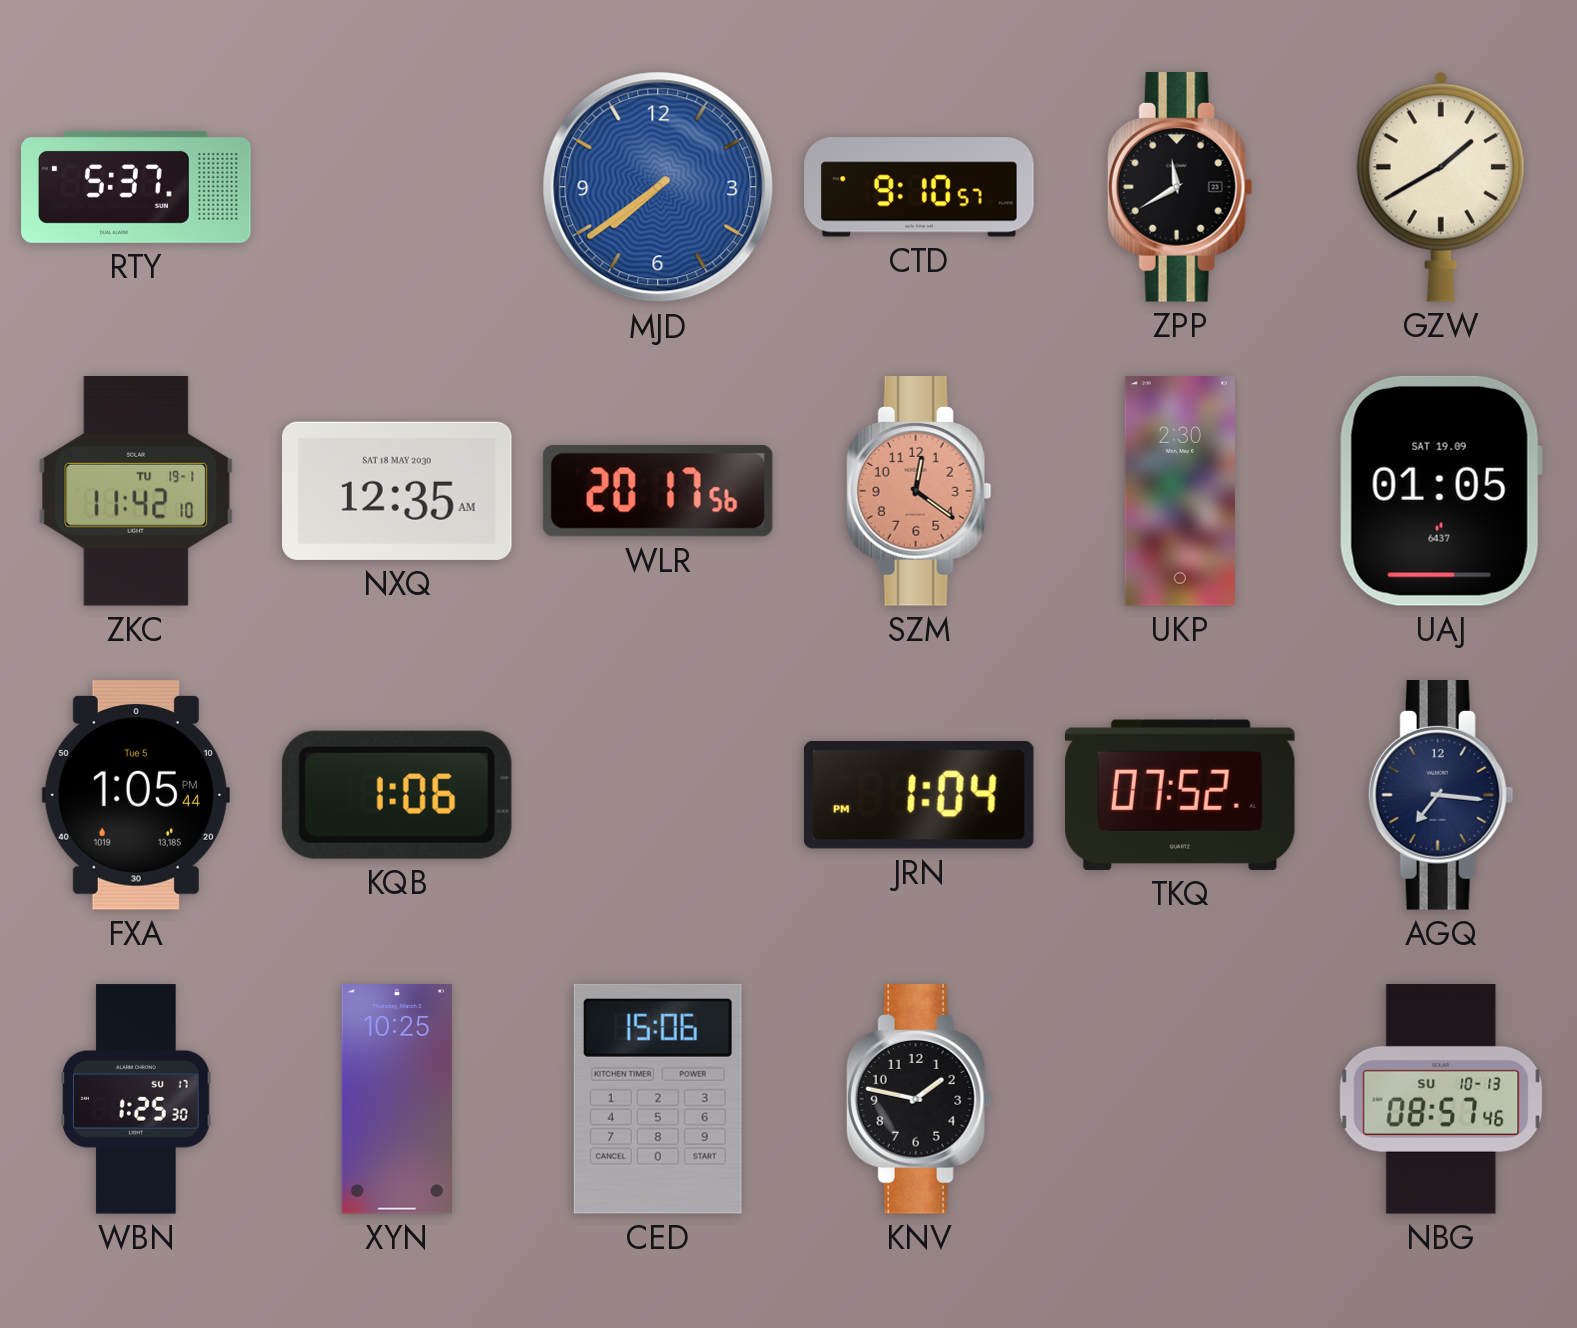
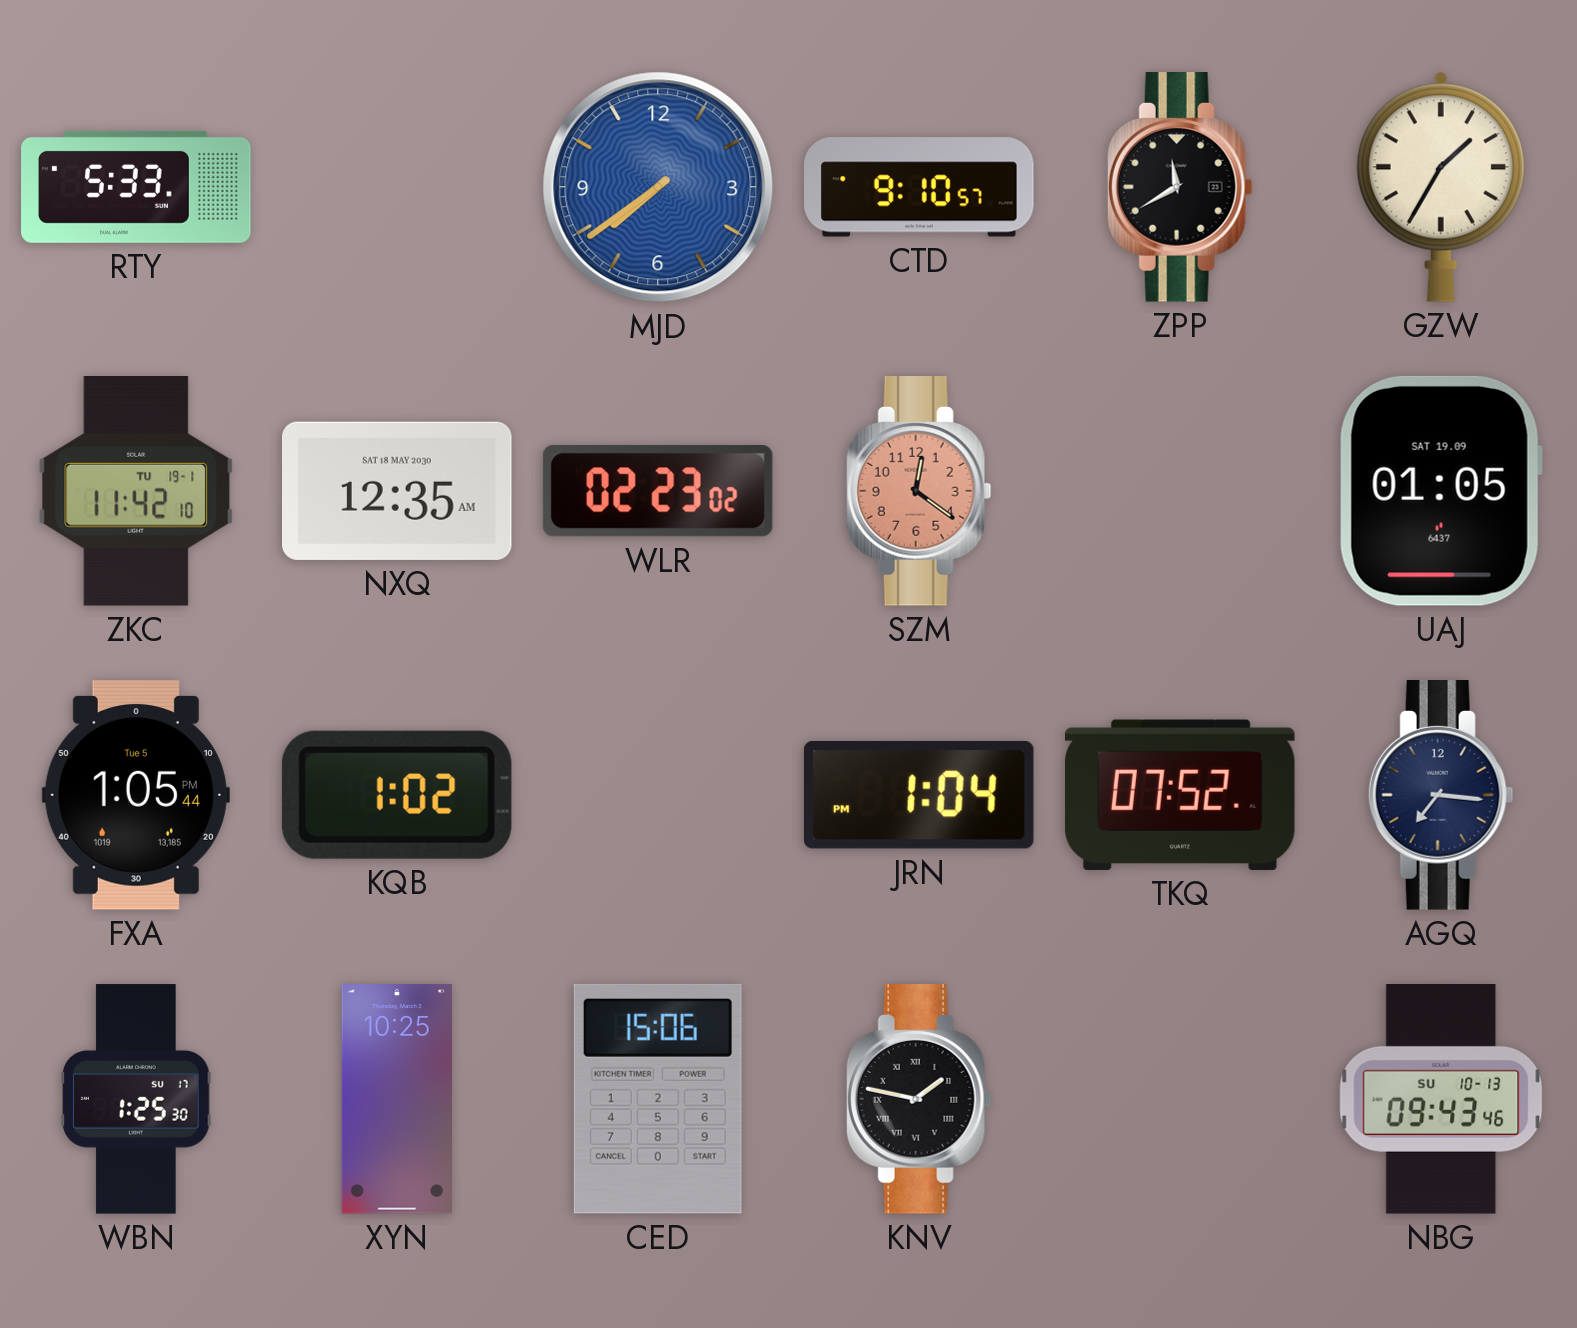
RTY: 5:37 -> 5:33
GZW: 1:40 -> 1:35
WLR: 20:17 -> 02:23
UKP: 2:30 -> none
KQB: 1:06 -> 1:02
KNV numerals: Arabic -> Roman
NBG: 08:57 -> 09:43
